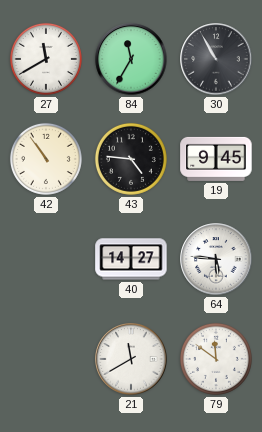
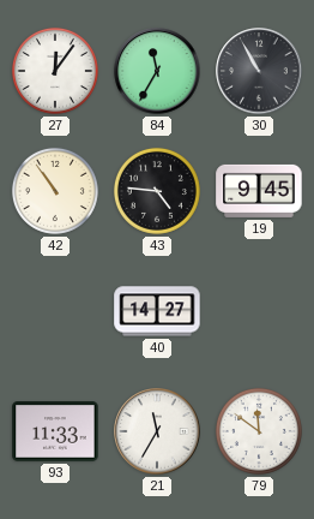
27: 11:40 -> 12:06
64: 5:46 -> none
93: none -> 11:33
21: 11:40 -> 11:35
